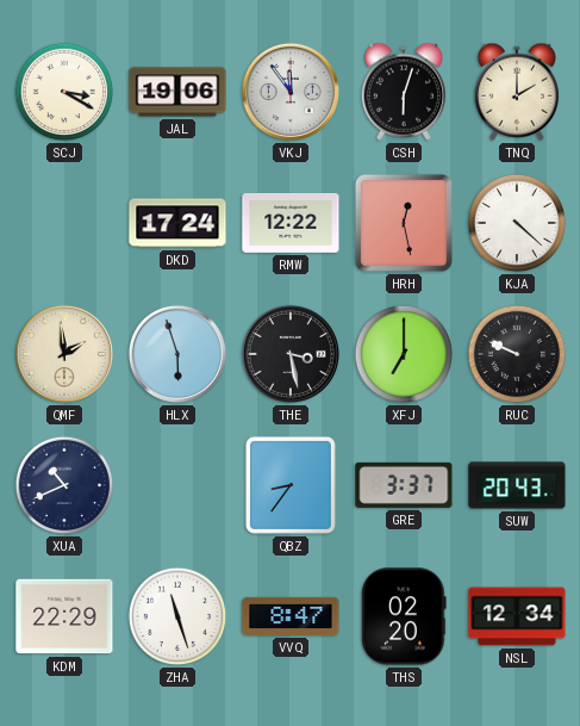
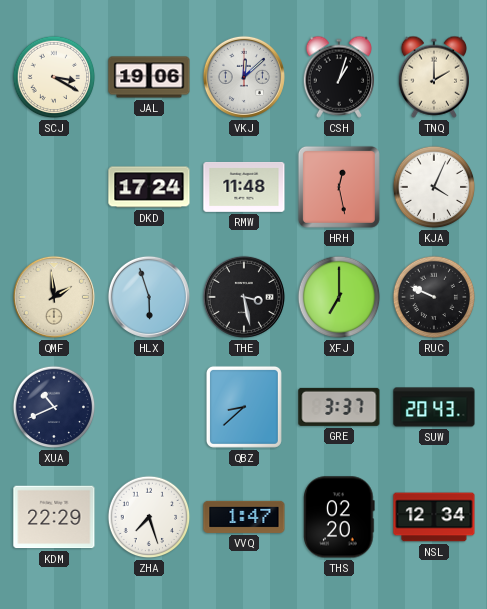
VKJ: 11:54 -> 12:08
CSH: 6:03 -> 1:03
RMW: 12:22 -> 11:48
KJA: 4:22 -> 4:04
QBZ: 8:36 -> 8:38
ZHA: 11:27 -> 7:27
VVQ: 8:47 -> 1:47
